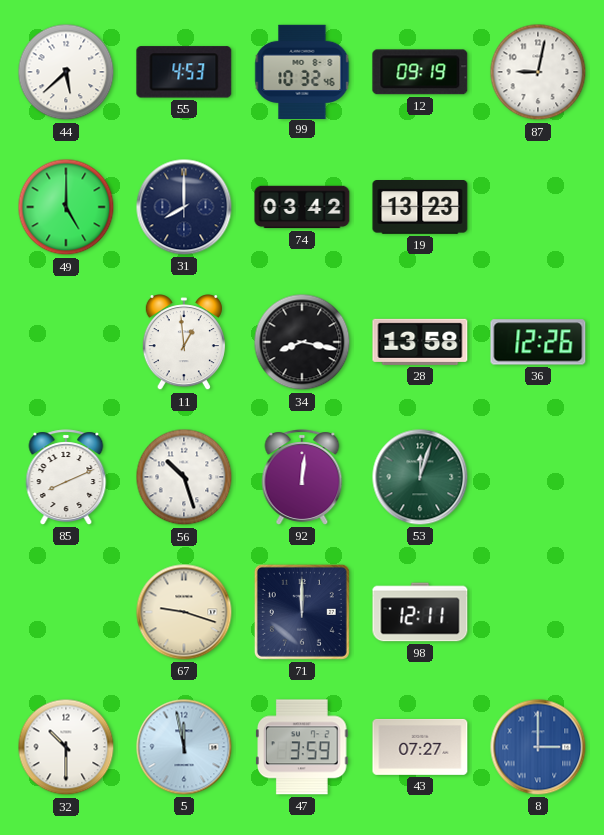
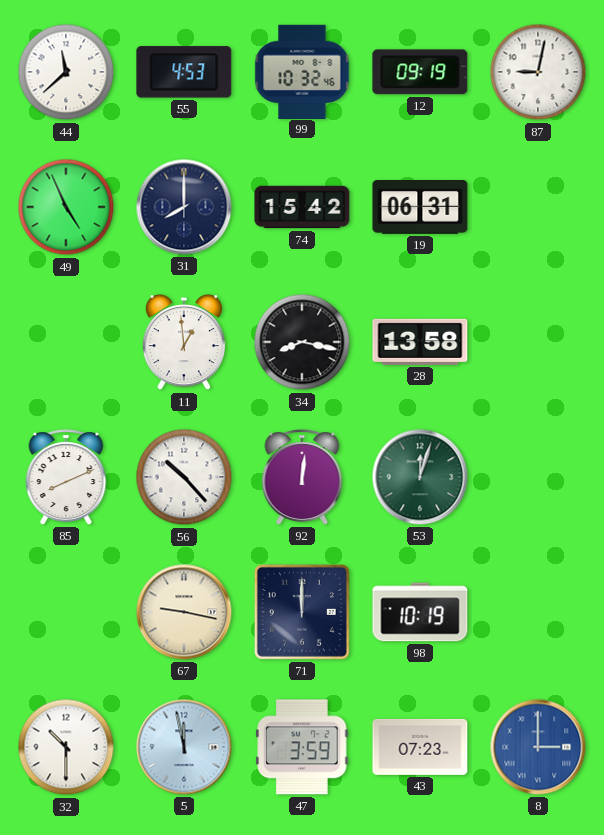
44: 5:38 -> 11:38
49: 5:00 -> 4:56
74: 03:42 -> 15:42
19: 13:23 -> 06:31
36: 12:26 -> none
56: 10:27 -> 10:23
67: 9:18 -> 9:17
98: 12:11 -> 10:19
43: 07:27 -> 07:23
